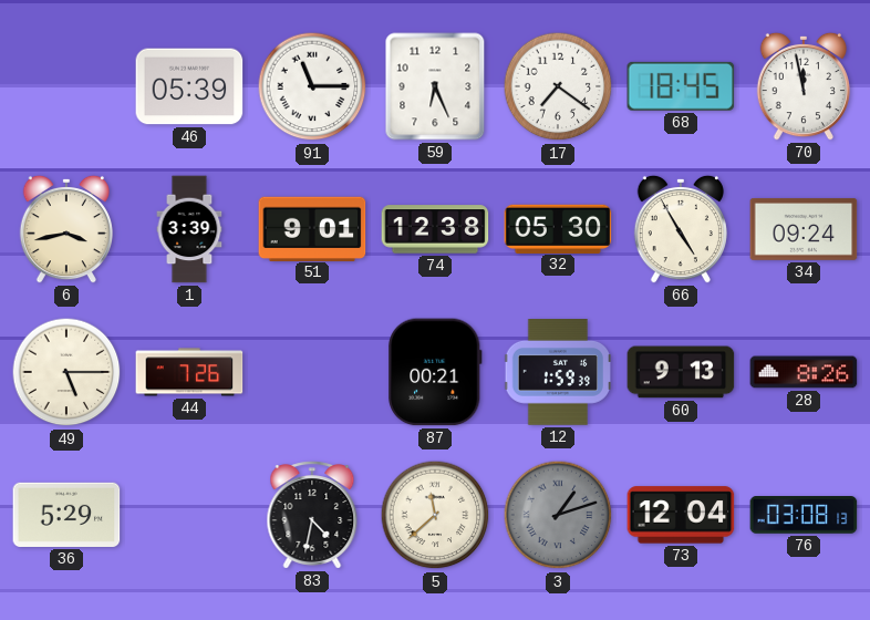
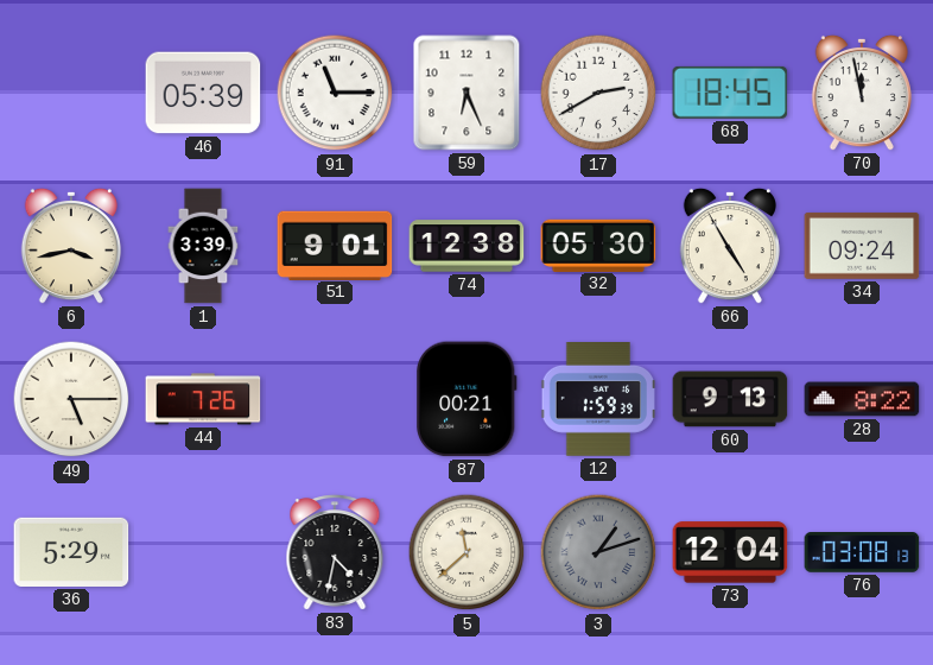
17: 7:21 -> 2:40
28: 8:26 -> 8:22
